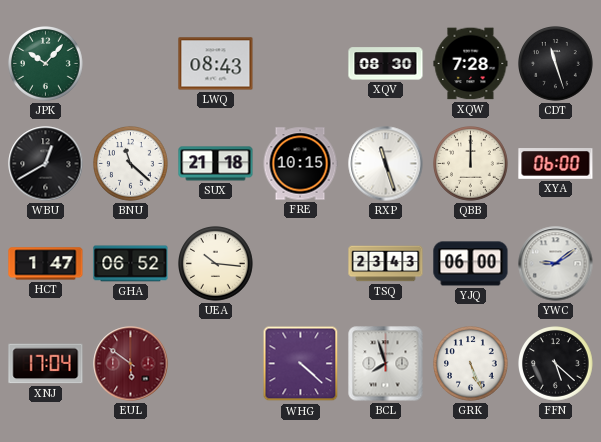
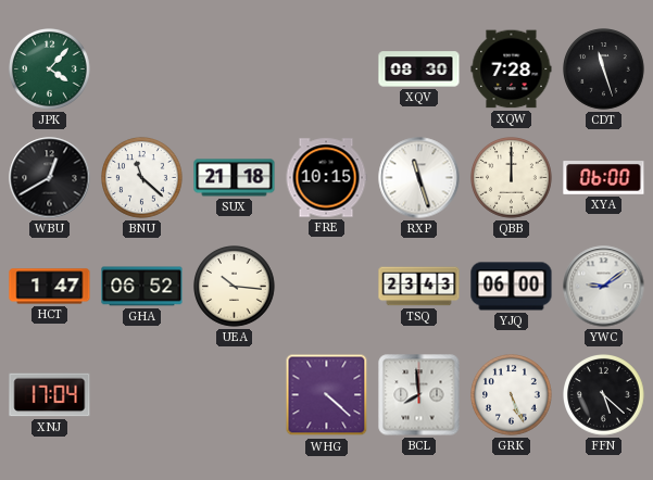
JPK: 10:07 -> 4:07
LWQ: 08:43 -> none
EUL: 5:51 -> none
BCL: 7:57 -> 7:59
